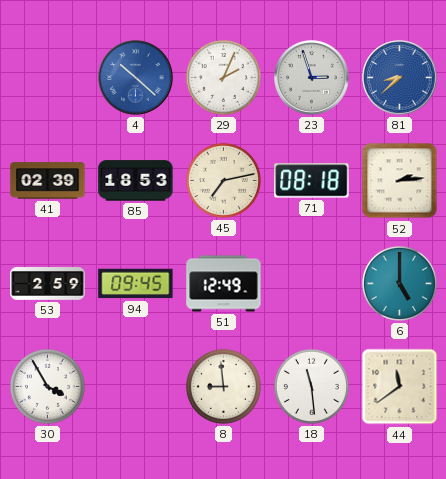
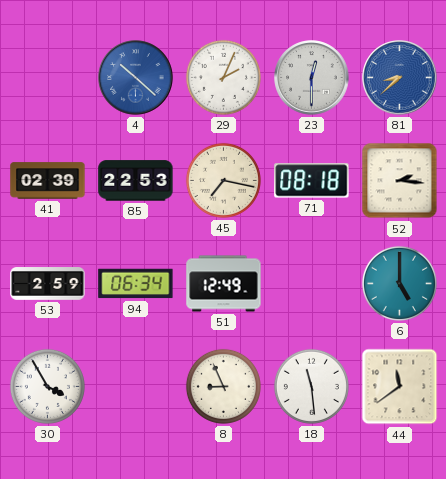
23: 2:57 -> 12:30
85: 18:53 -> 22:53
45: 7:13 -> 7:17
52: 2:14 -> 2:16
94: 09:45 -> 06:34
8: 8:59 -> 8:56
